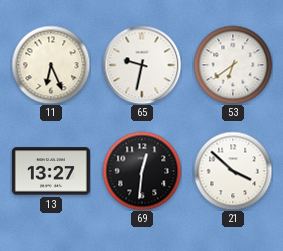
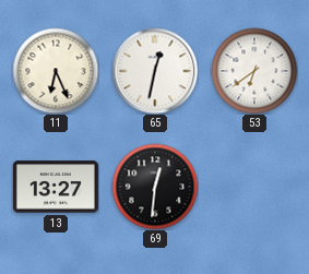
65: 9:32 -> 12:32
21: 3:52 -> none
